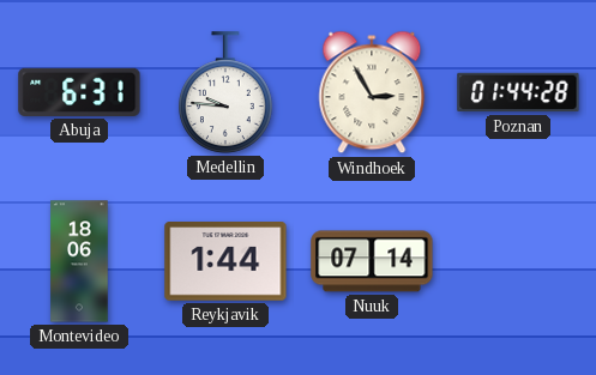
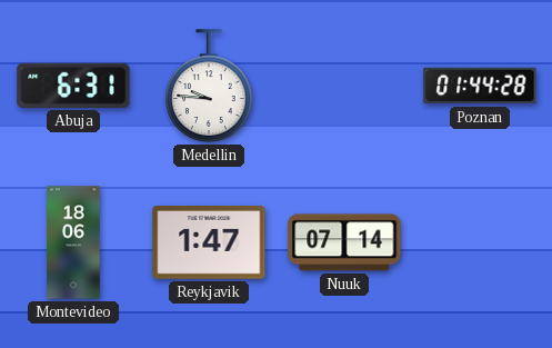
Windhoek: 2:55 -> none
Reykjavik: 1:44 -> 1:47
